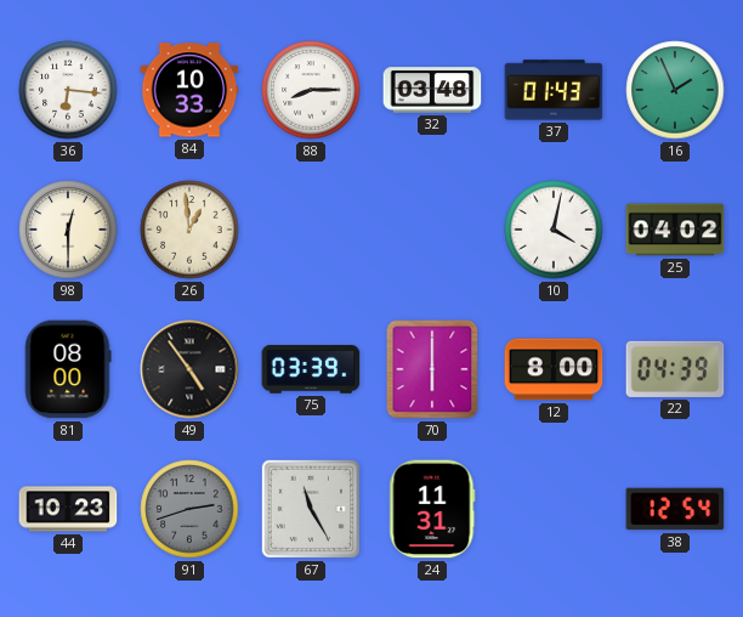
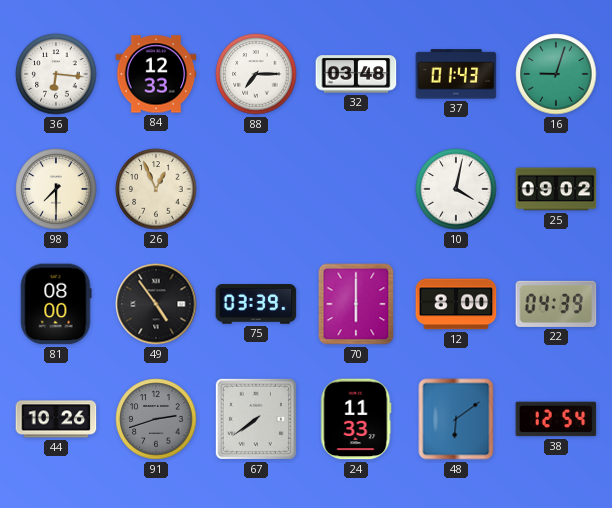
84: 10:33 -> 12:33
88: 8:15 -> 7:15
16: 1:56 -> 9:03
98: 12:30 -> 7:30
26: 12:59 -> 12:56
25: 04:02 -> 09:02
44: 10:23 -> 10:26
67: 11:25 -> 7:39
24: 11:31 -> 11:33
48: none -> 6:09
